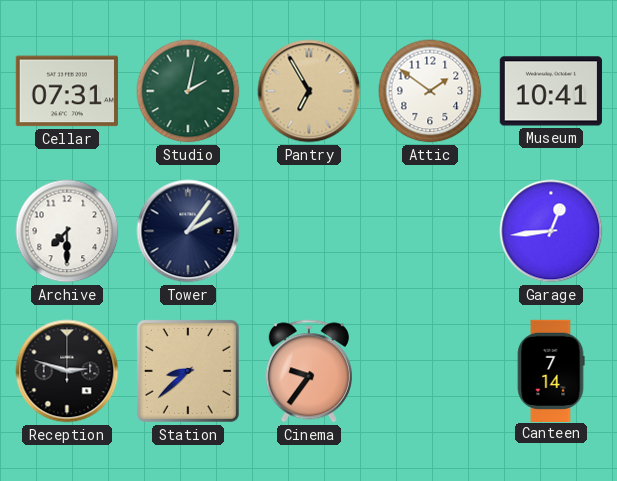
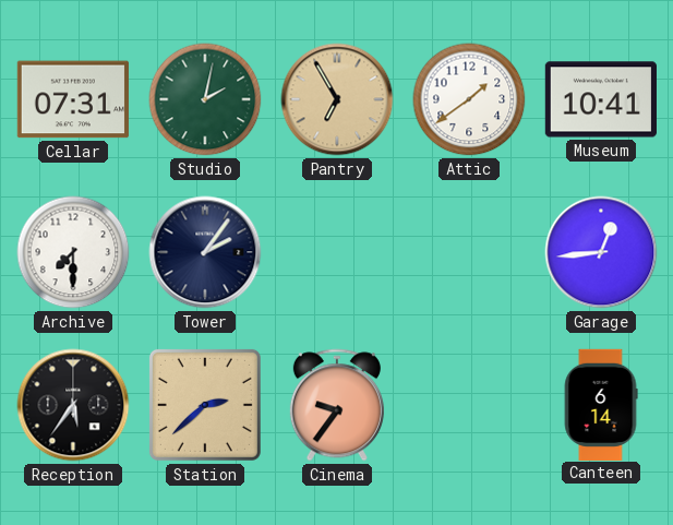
Attic: 1:51 -> 1:39
Reception: 2:48 -> 5:36
Station: 8:38 -> 2:38
Canteen: 7:14 -> 6:14
